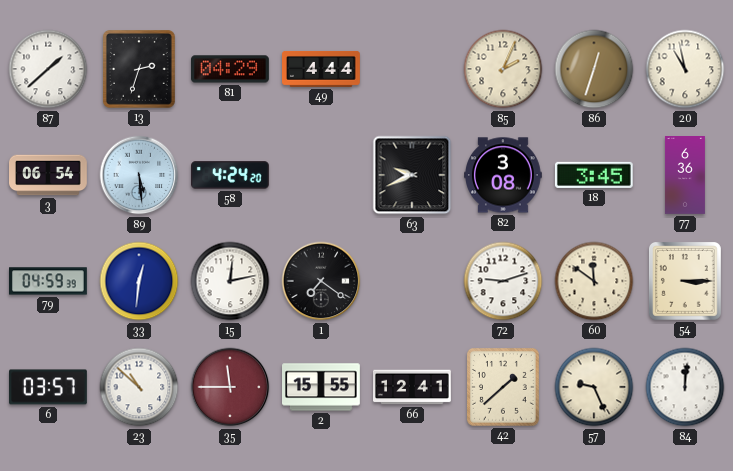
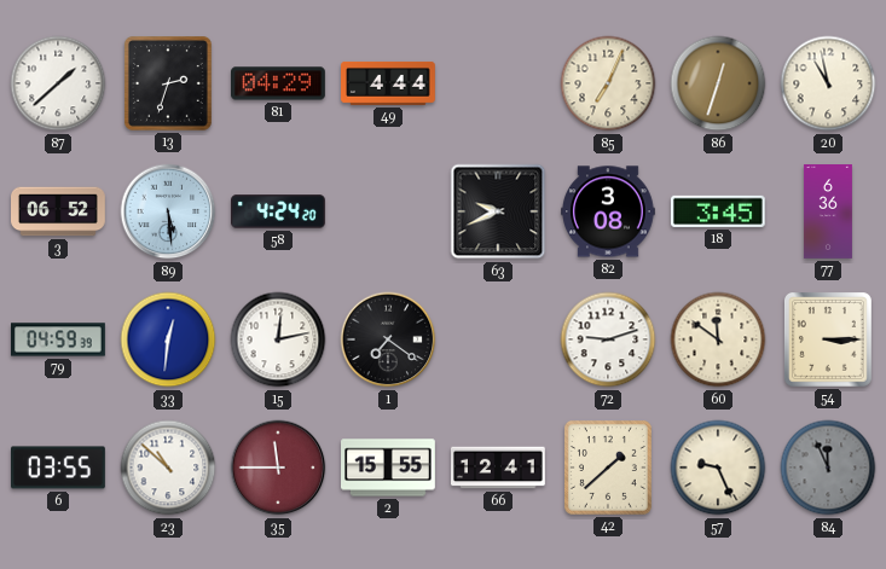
85: 2:04 -> 7:04
3: 06:54 -> 06:52
6: 03:57 -> 03:55
84: 12:01 -> 11:56
84 dial: white -> grey
